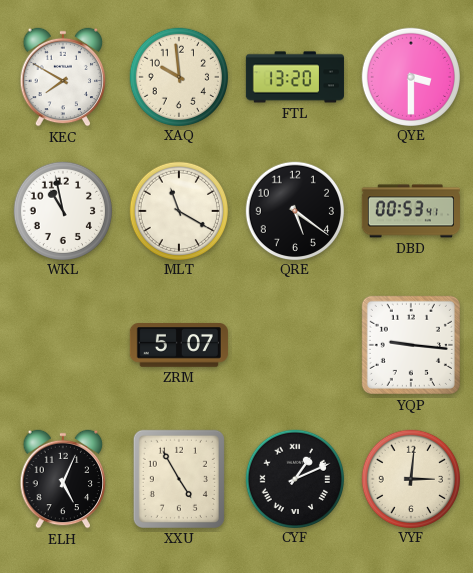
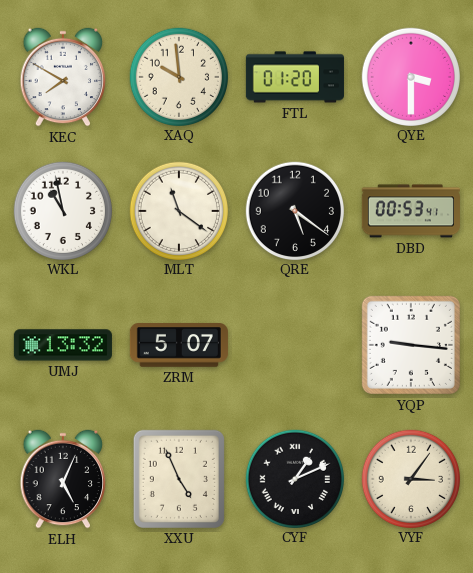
FTL: 13:20 -> 01:20
MLT: 11:20 -> 11:21
UMJ: none -> 13:32
XXU: 4:55 -> 4:56
VYF: 3:01 -> 3:06
